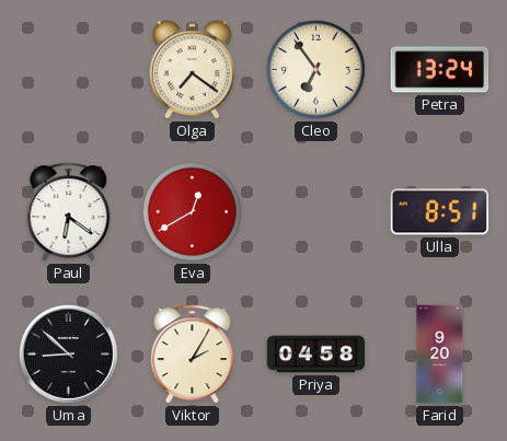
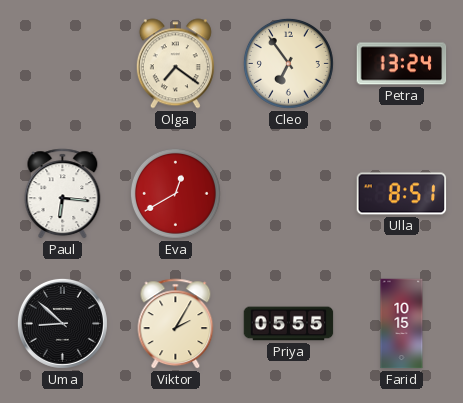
Paul: 6:21 -> 6:16
Priya: 04:58 -> 05:55
Farid: 9:20 -> 10:15
